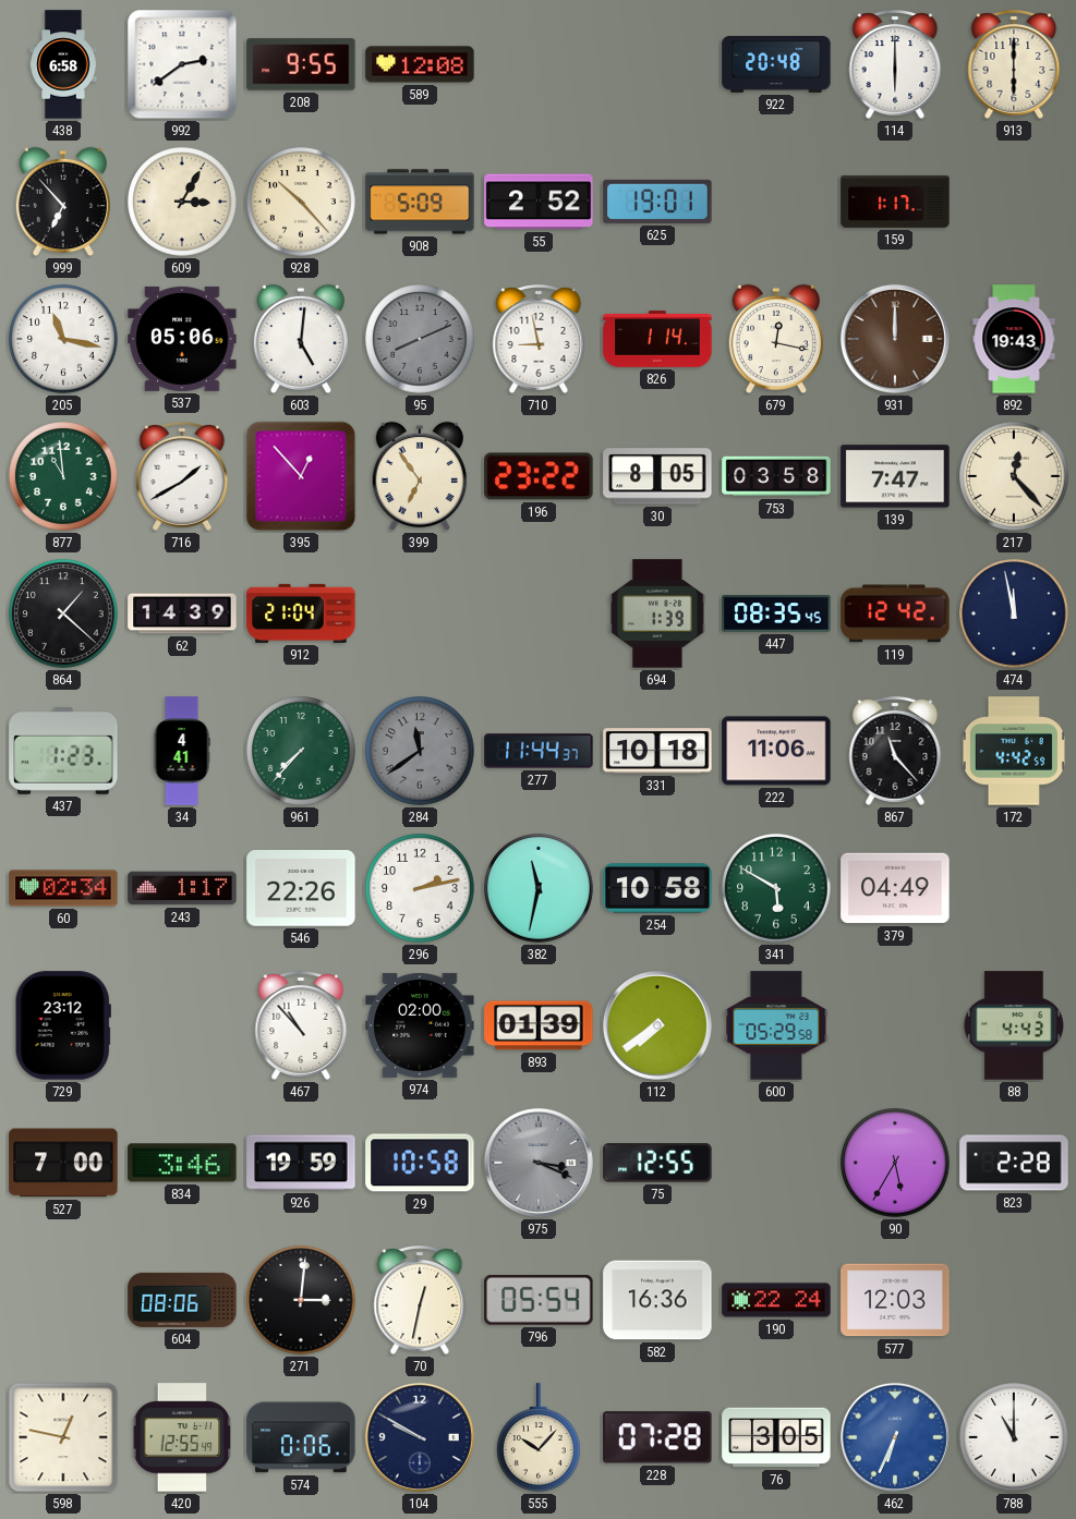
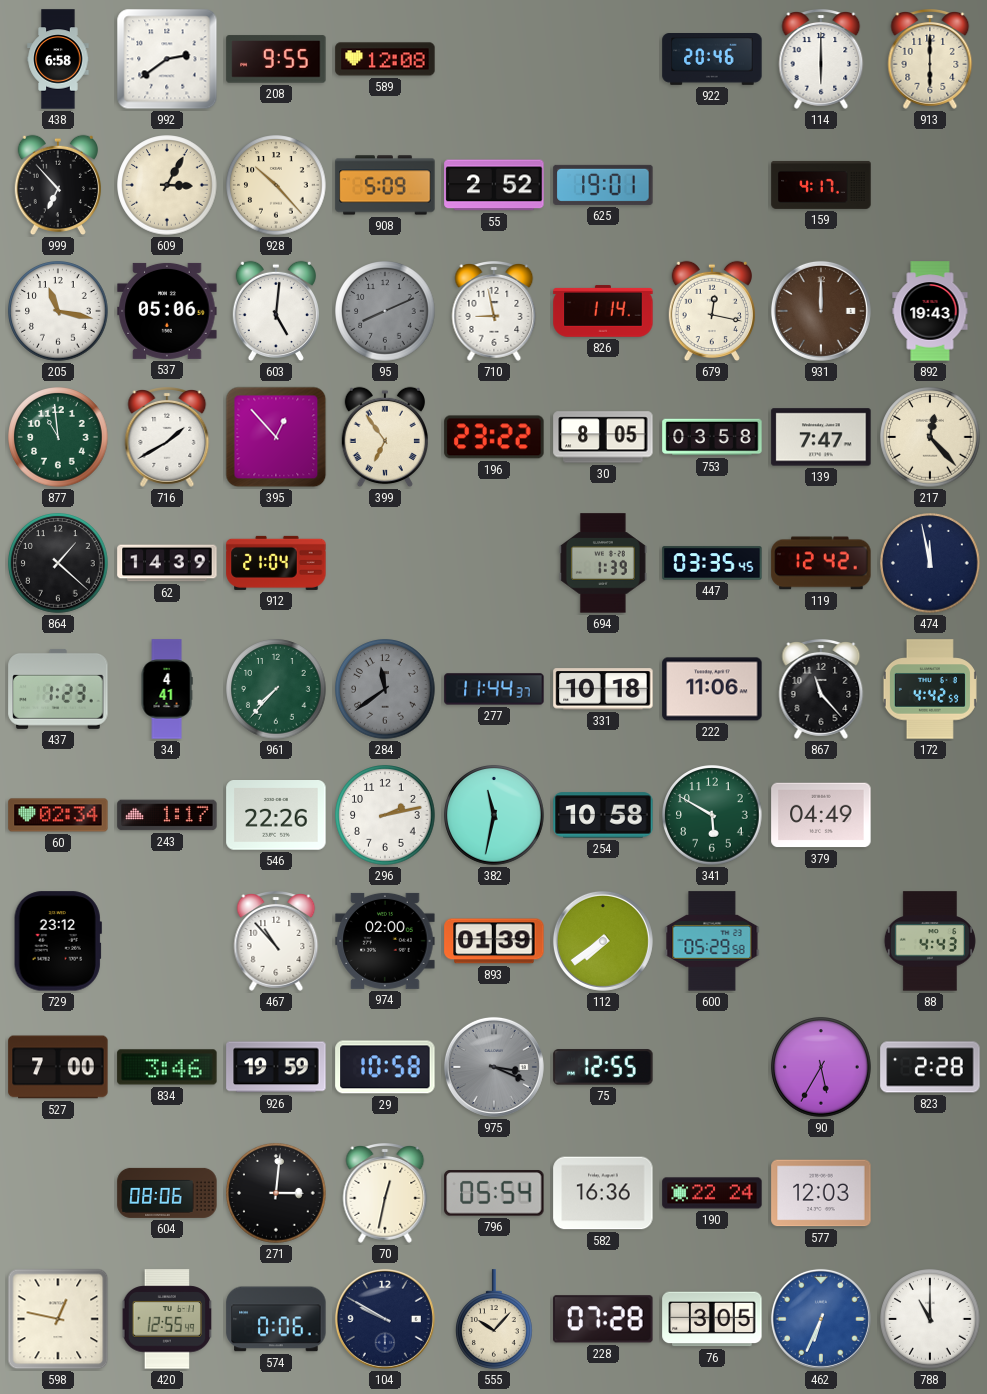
922: 20:48 -> 20:46
159: 1:17 -> 4:17
447: 08:35 -> 03:35
